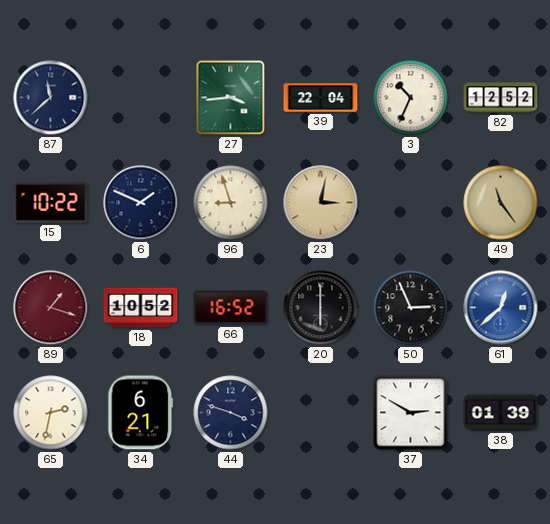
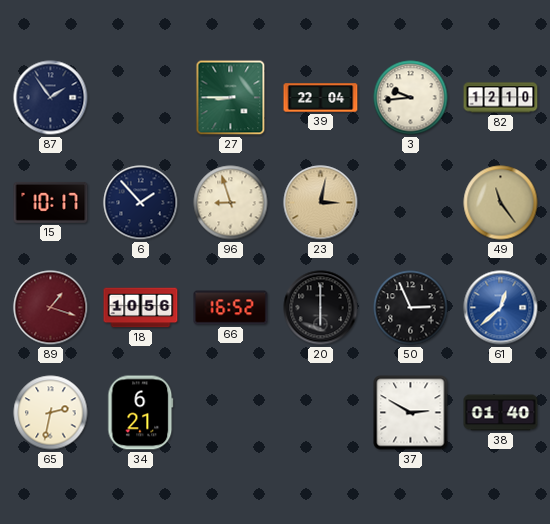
87: 11:38 -> 1:54
27: 3:44 -> 8:45
3: 10:34 -> 9:44
82: 12:52 -> 12:10
15: 10:22 -> 10:17
6: 1:49 -> 1:53
18: 10:52 -> 10:56
44: 3:48 -> none
38: 01:39 -> 01:40
